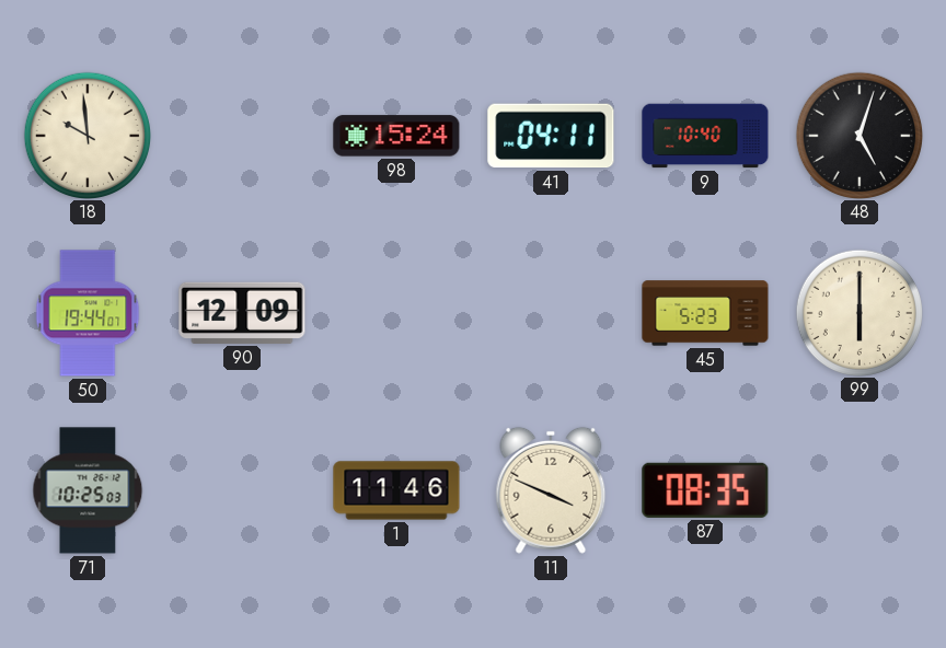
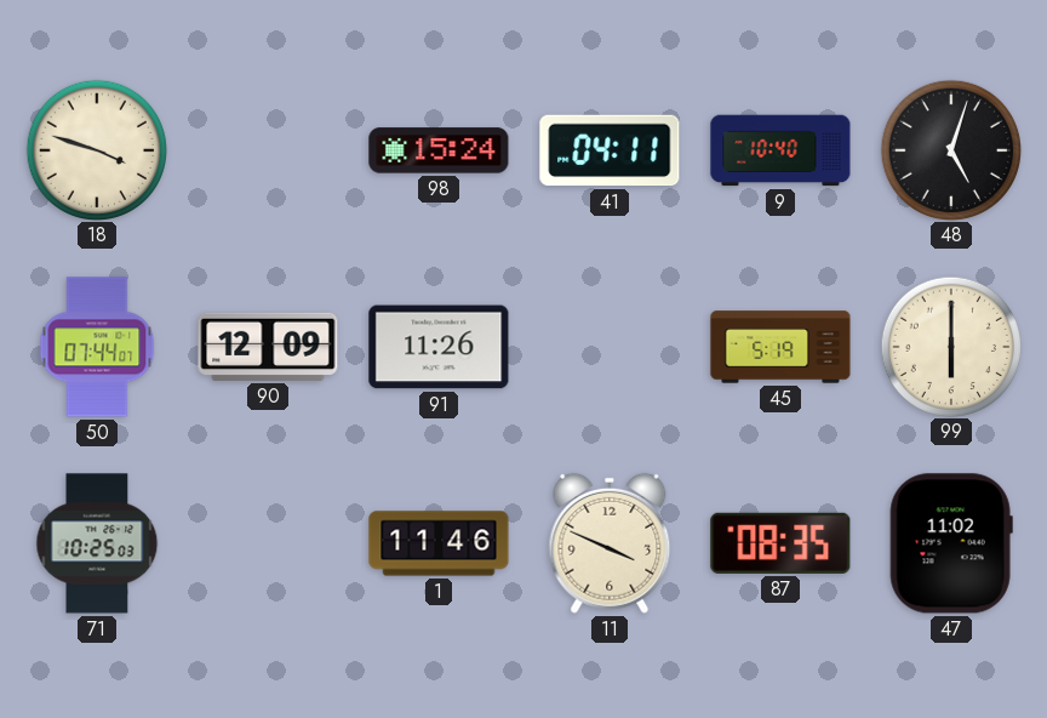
18: 9:59 -> 3:48
50: 19:44 -> 07:44
91: none -> 11:26
45: 5:23 -> 5:19
47: none -> 11:02
